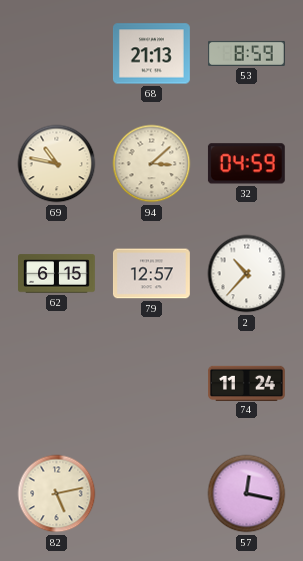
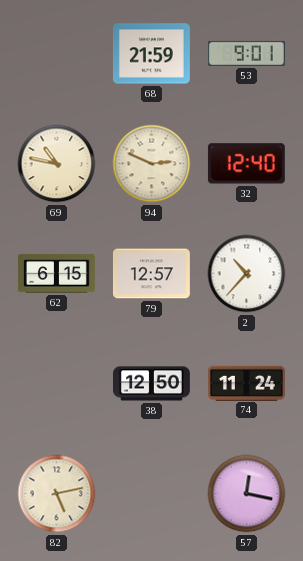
68: 21:13 -> 21:59
53: 8:59 -> 9:01
94: 3:08 -> 2:49
32: 04:59 -> 12:40
38: none -> 12:50
